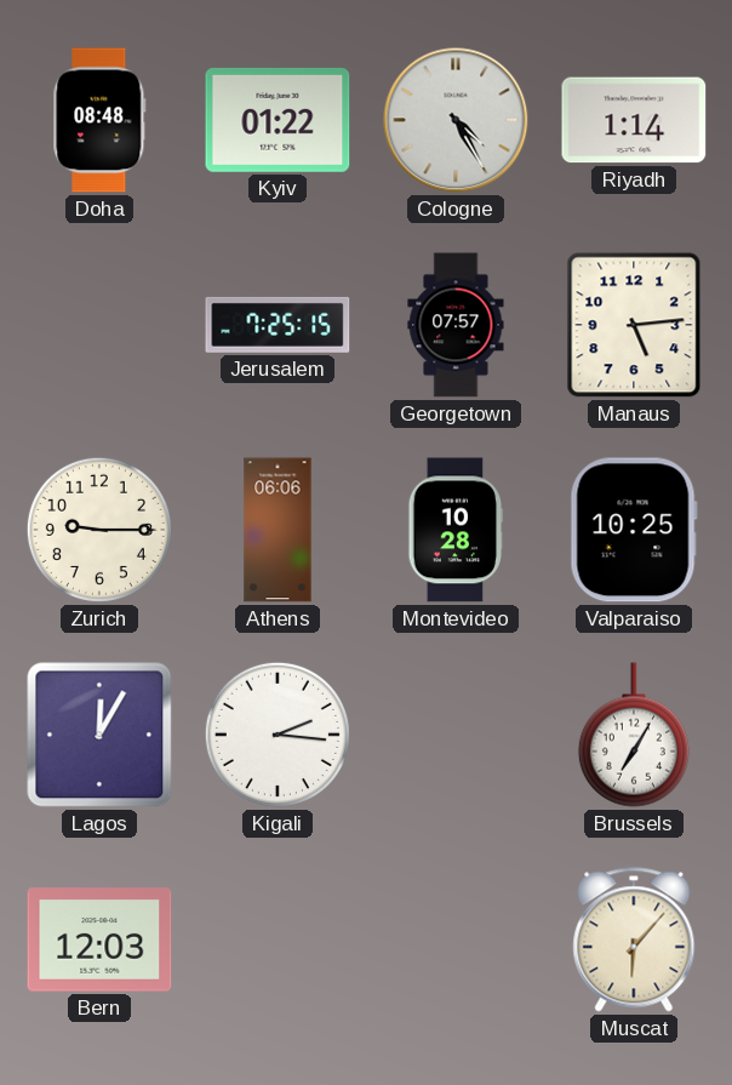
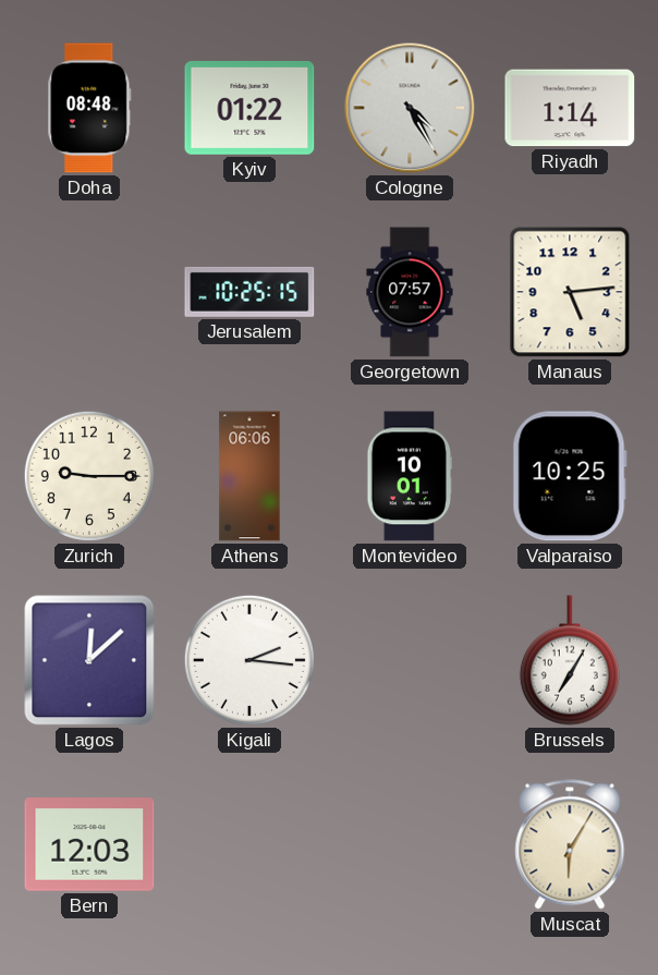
Jerusalem: 7:25 -> 10:25
Montevideo: 10:28 -> 10:01
Lagos: 12:05 -> 12:08
Muscat: 6:07 -> 6:05
